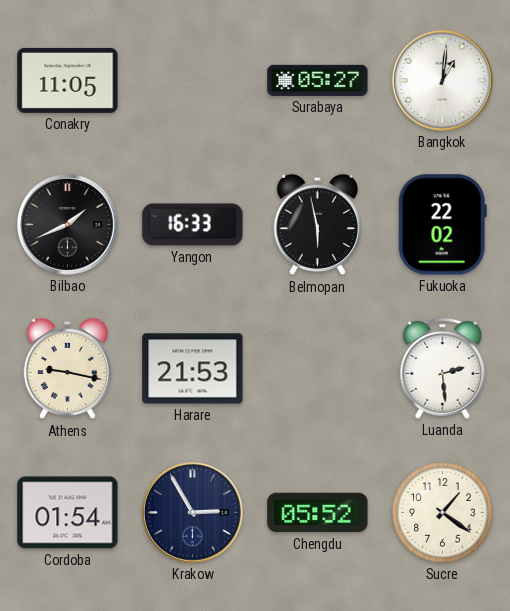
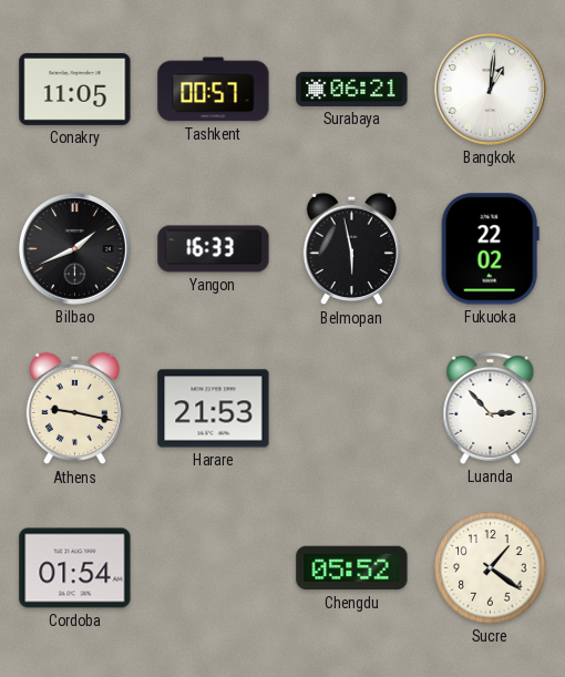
Tashkent: none -> 00:57
Surabaya: 05:27 -> 06:21
Luanda: 2:29 -> 2:53
Krakow: 2:55 -> none
